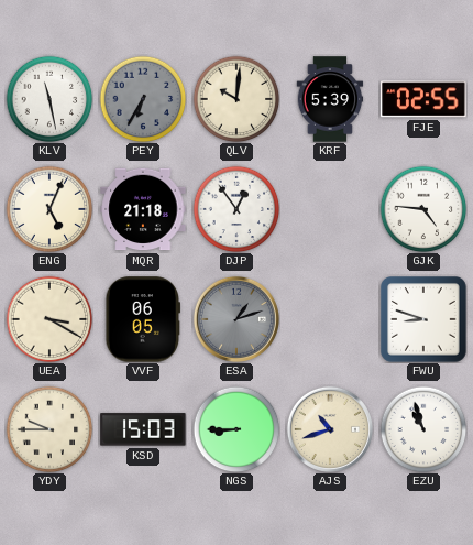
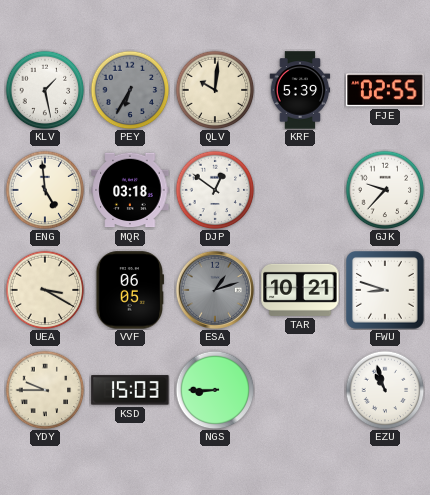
KLV: 11:28 -> 1:28
ENG: 5:04 -> 4:59
MQR: 21:18 -> 03:18
DJP: 12:54 -> 12:51
GJK: 4:46 -> 9:37
TAR: none -> 10:21
AJS: 10:42 -> none
